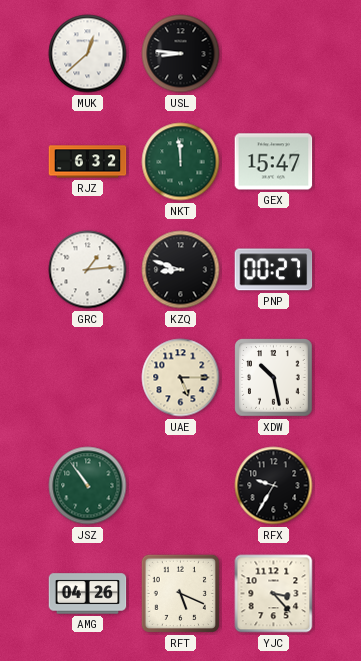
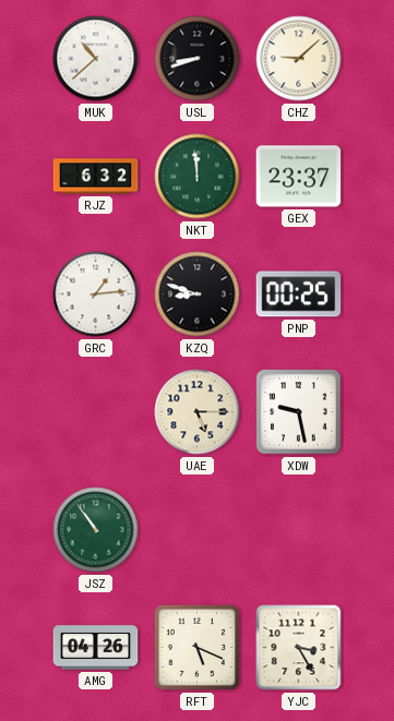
MUK: 12:38 -> 10:38
USL: 8:46 -> 8:42
CHZ: none -> 9:08
GEX: 15:47 -> 23:37
PNP: 00:27 -> 00:25
XDW: 10:28 -> 9:28
RFX: 9:35 -> none
YJC: 3:23 -> 3:25
